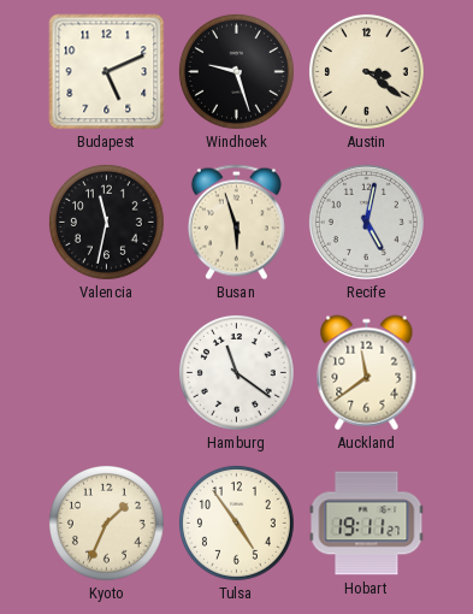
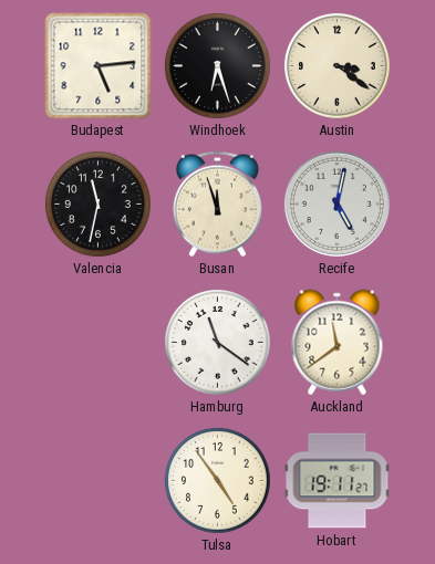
Budapest: 5:11 -> 5:14
Windhoek: 9:27 -> 6:27
Busan: 5:57 -> 11:57
Kyoto: 1:34 -> none
